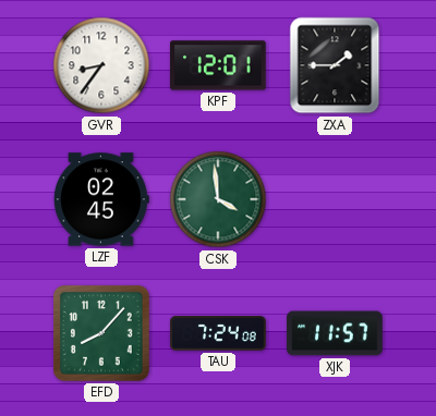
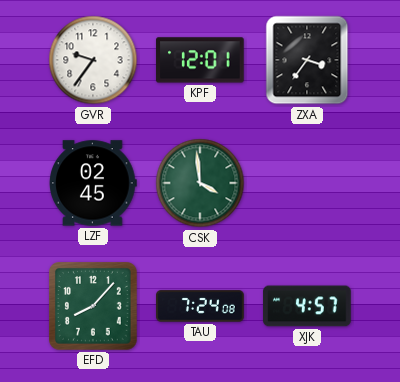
GVR: 8:36 -> 9:36
ZXA: 1:45 -> 3:36
XJK: 11:57 -> 4:57
